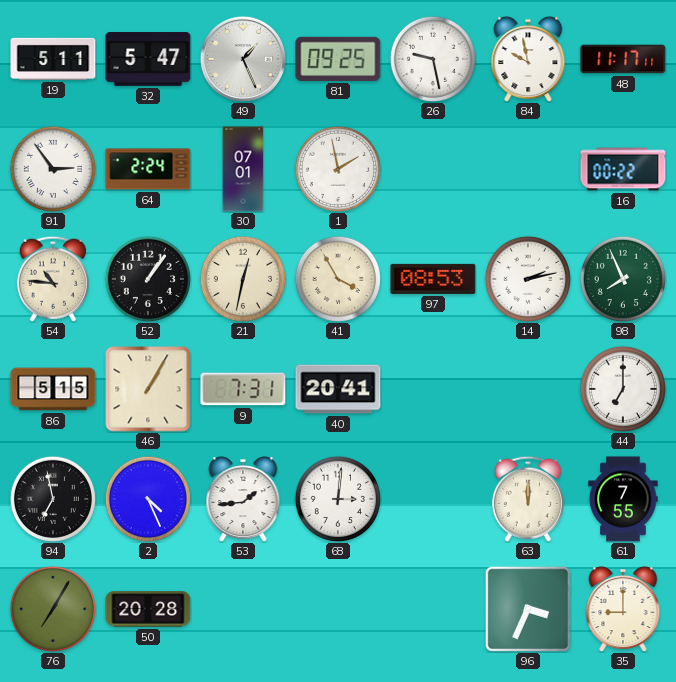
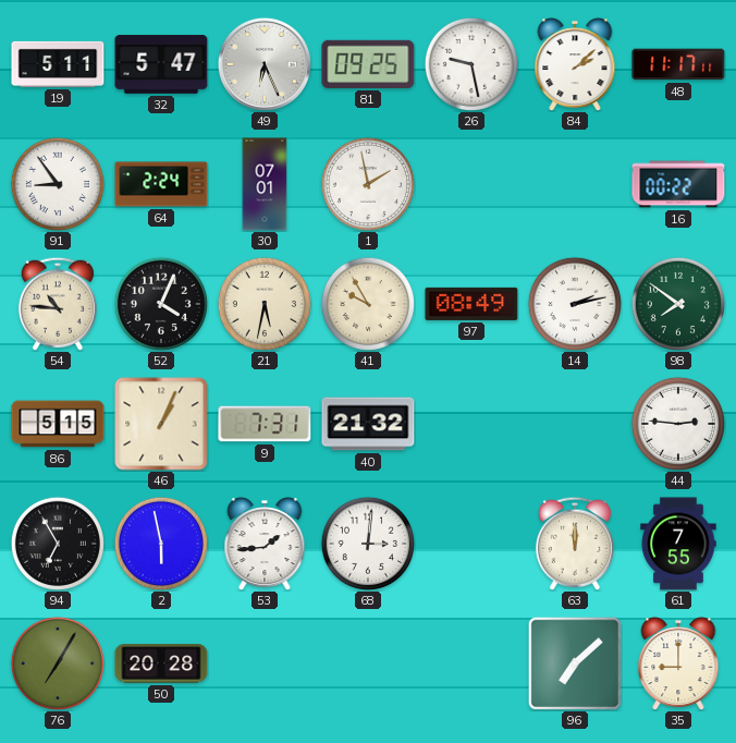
49: 1:26 -> 6:26
84: 9:58 -> 2:08
91: 2:54 -> 8:54
52: 1:06 -> 4:04
21: 12:32 -> 5:32
41: 3:55 -> 9:55
97: 08:53 -> 08:49
98: 7:56 -> 7:51
46: 1:05 -> 1:04
40: 20:41 -> 21:32
44: 7:00 -> 2:46
94: 6:58 -> 6:55
2: 4:26 -> 5:58
96: 3:34 -> 7:08
